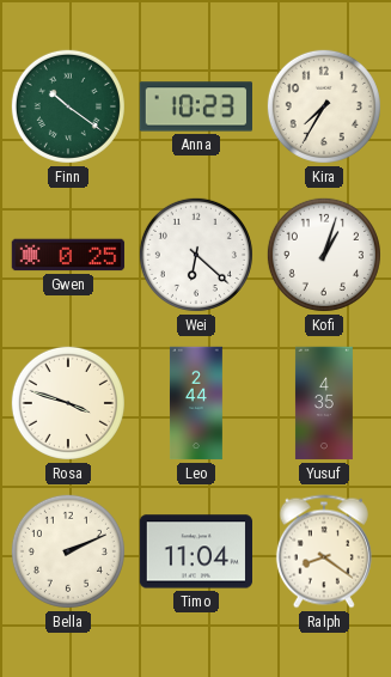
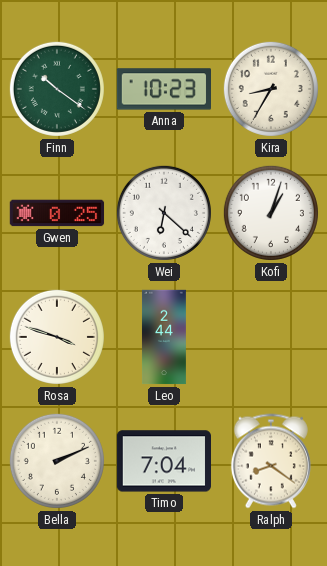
Kira: 7:35 -> 8:35
Yusuf: 4:35 -> none
Timo: 11:04 -> 7:04
